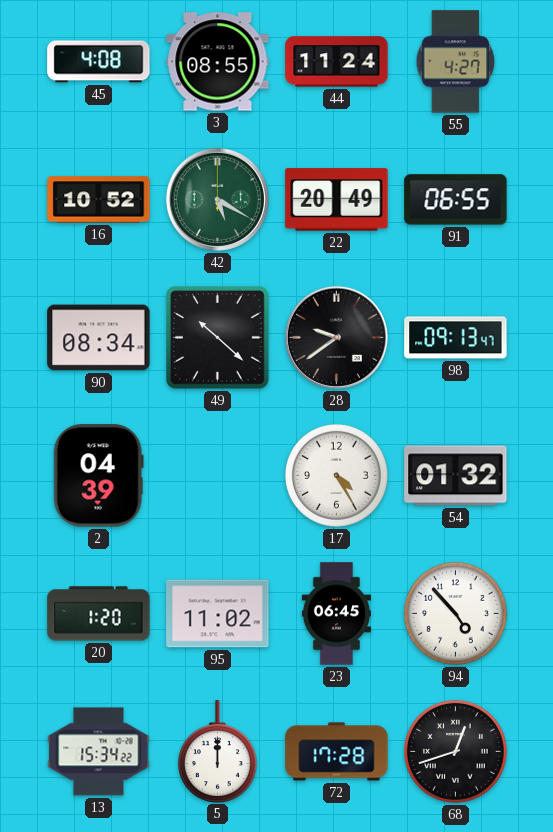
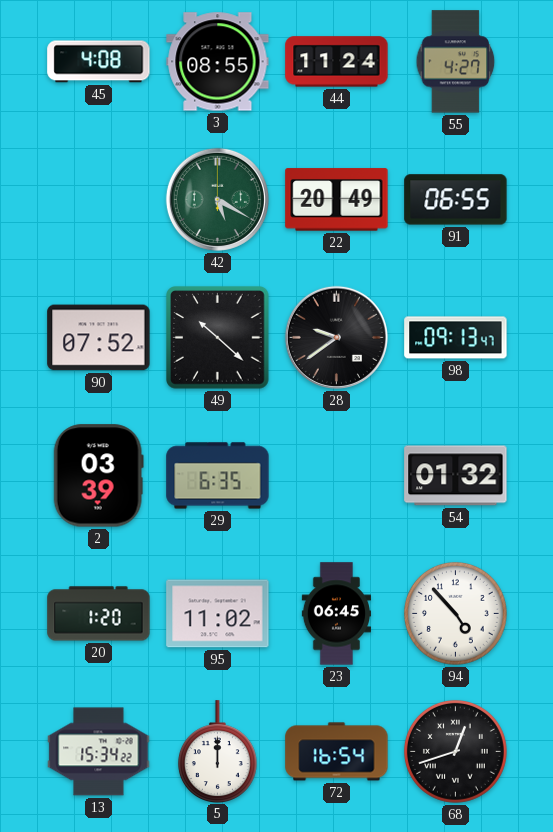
16: 10:52 -> none
90: 08:34 -> 07:52
2: 04:39 -> 03:39
29: none -> 6:35
17: 4:25 -> none
72: 17:28 -> 16:54
